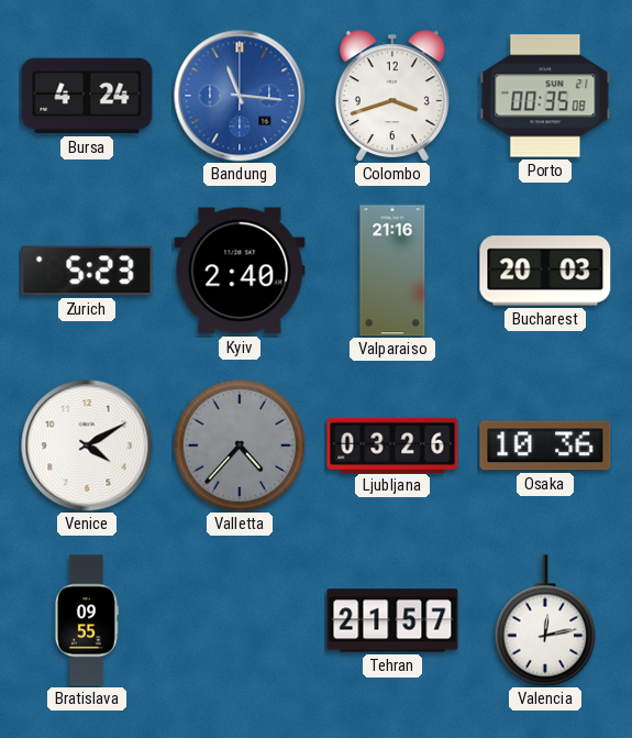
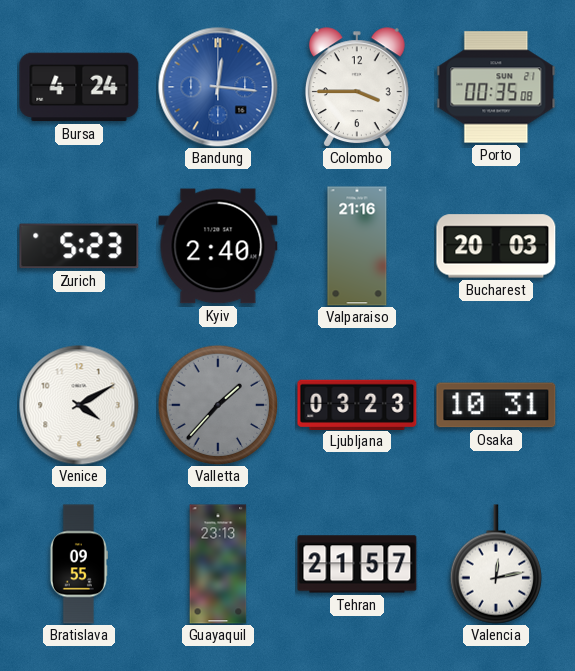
Bandung: 11:16 -> 12:16
Colombo: 3:42 -> 3:45
Valletta: 4:37 -> 1:37
Ljubljana: 03:26 -> 03:23
Osaka: 10:36 -> 10:31
Guayaquil: none -> 23:13
